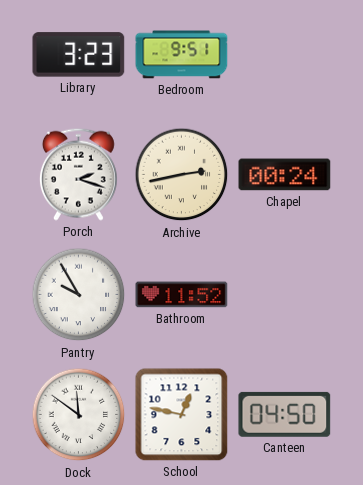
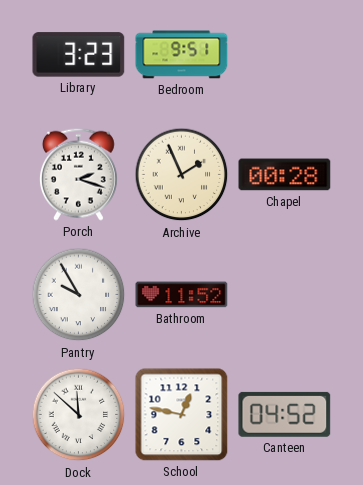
Archive: 2:43 -> 1:56
Chapel: 00:24 -> 00:28
Dock: 11:51 -> 11:52
Canteen: 04:50 -> 04:52
